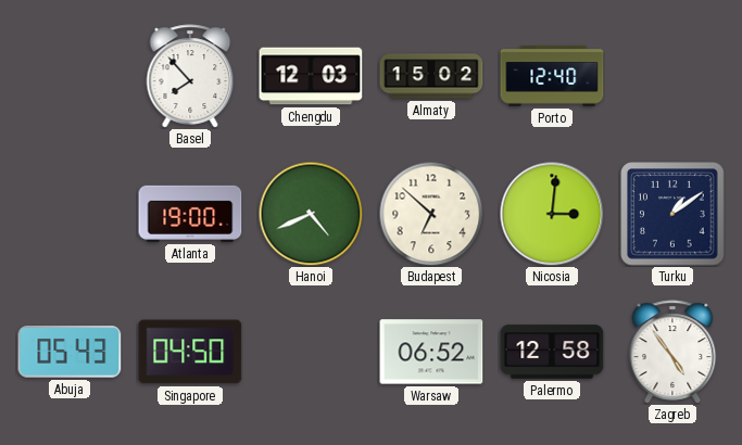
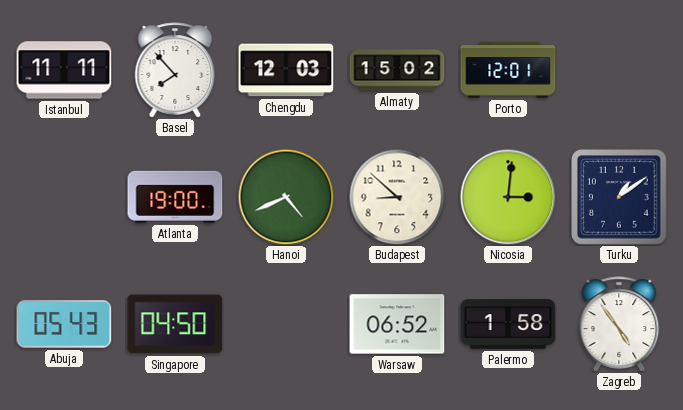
Istanbul: none -> 11:11
Porto: 12:40 -> 12:01
Budapest: 6:52 -> 8:52
Palermo: 12:58 -> 1:58
